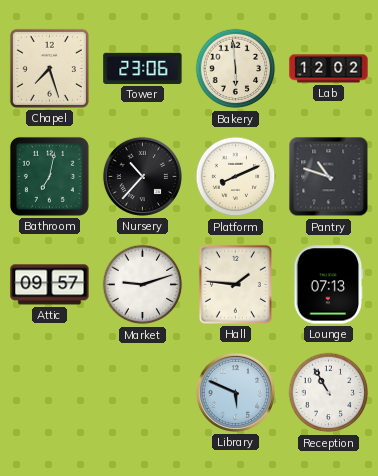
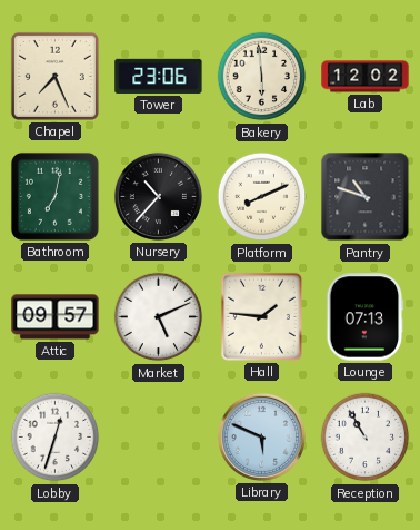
Chapel: 7:27 -> 7:26
Market: 9:12 -> 5:11
Lobby: none -> 12:33
